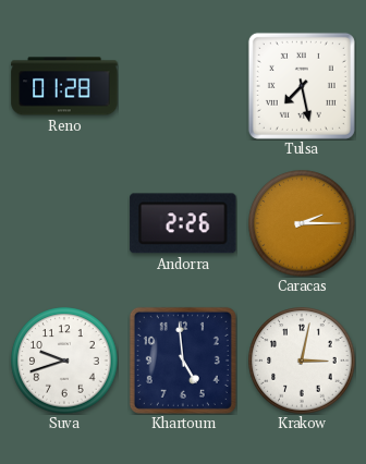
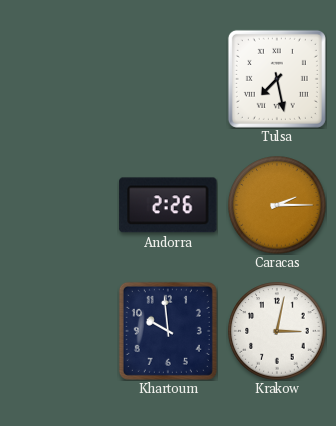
Reno: 01:28 -> none
Suva: 9:42 -> none
Khartoum: 4:59 -> 9:59
